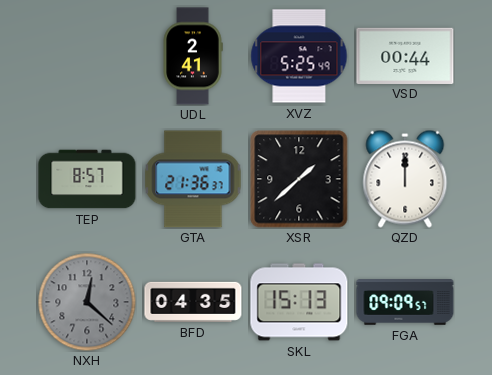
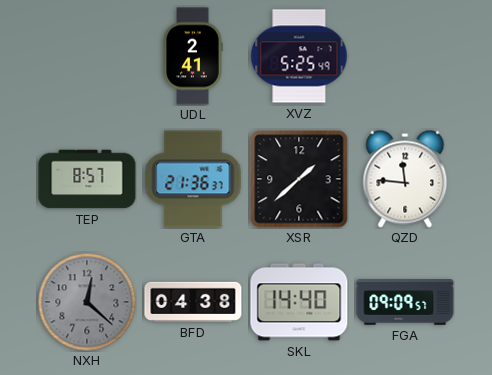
VSD: 00:44 -> none
QZD: 12:00 -> 11:46
BFD: 04:35 -> 04:38
SKL: 15:13 -> 14:40
